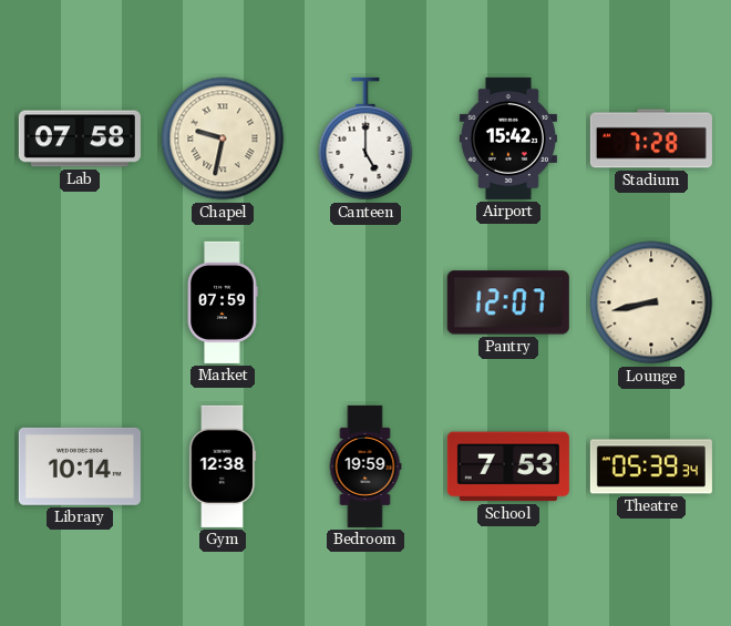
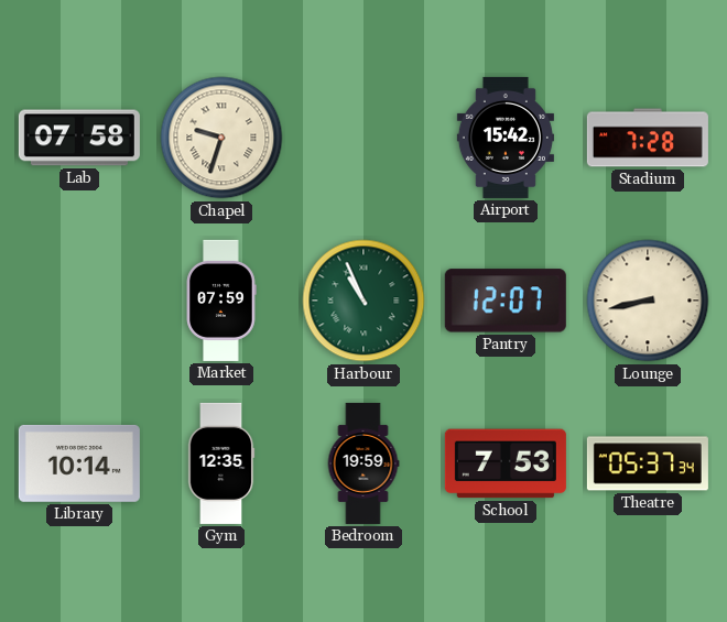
Chapel: 9:32 -> 9:33
Canteen: 5:00 -> none
Harbour: none -> 10:56
Gym: 12:38 -> 12:35
Theatre: 05:39 -> 05:37
